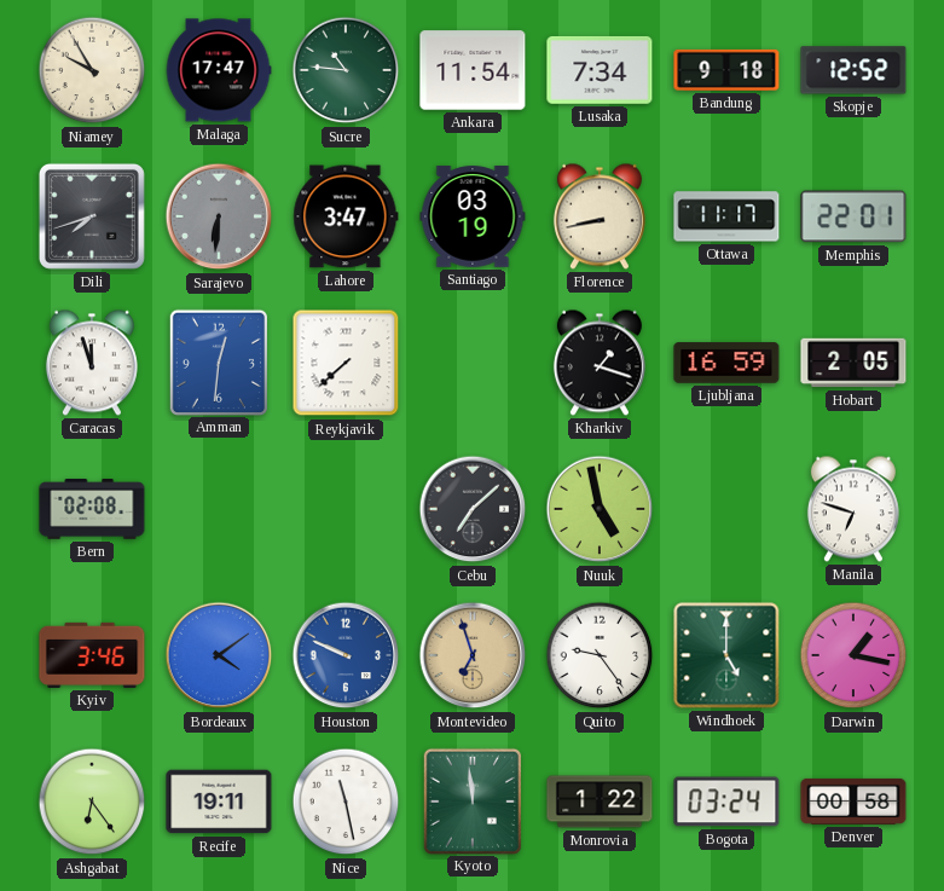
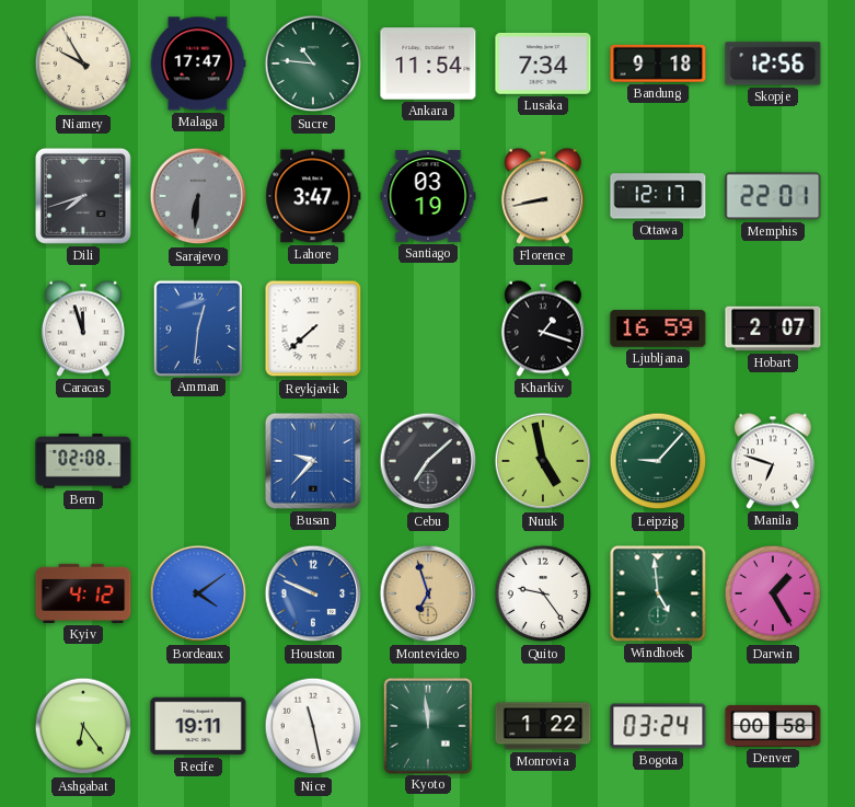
Skopje: 12:52 -> 12:56
Ottawa: 11:17 -> 12:17
Hobart: 2:05 -> 2:07
Busan: none -> 9:37
Leipzig: none -> 9:07
Kyiv: 3:46 -> 4:12
Windhoek: 5:00 -> 4:59
Darwin: 1:17 -> 1:25
